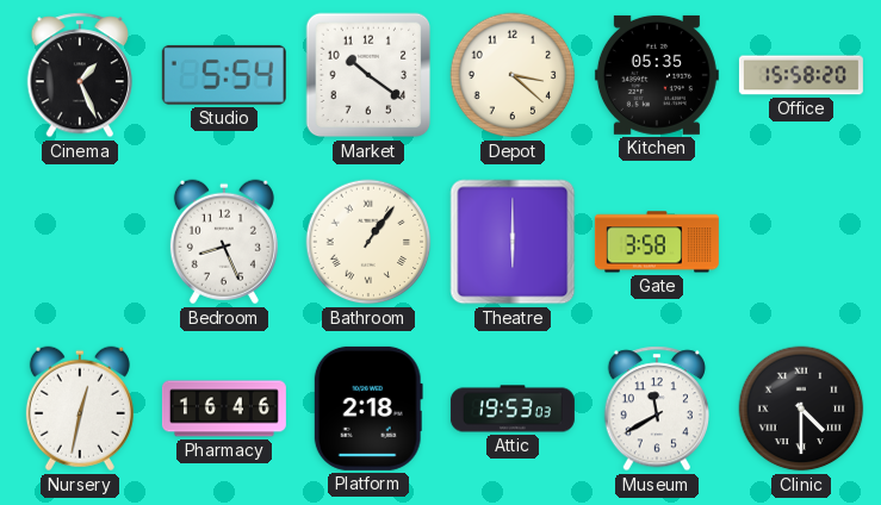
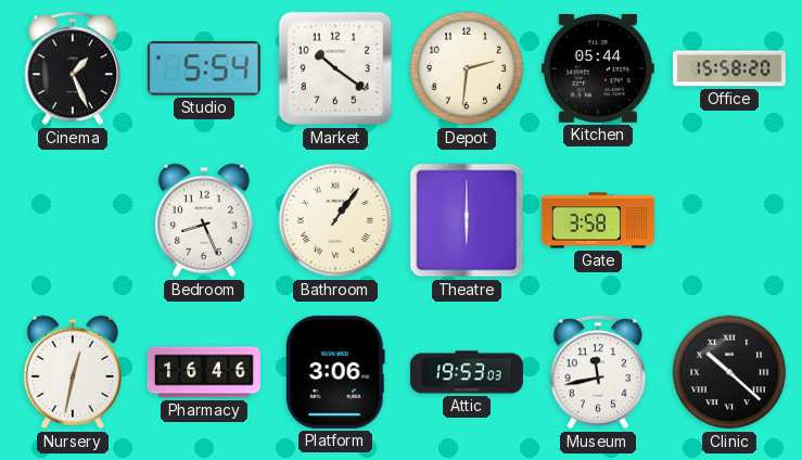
Depot: 3:22 -> 2:31
Kitchen: 05:35 -> 05:44
Platform: 2:18 -> 3:06
Museum: 11:40 -> 11:43
Clinic: 4:30 -> 10:22
